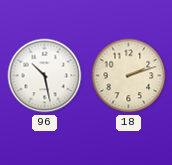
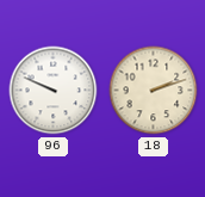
96: 10:28 -> 9:49
